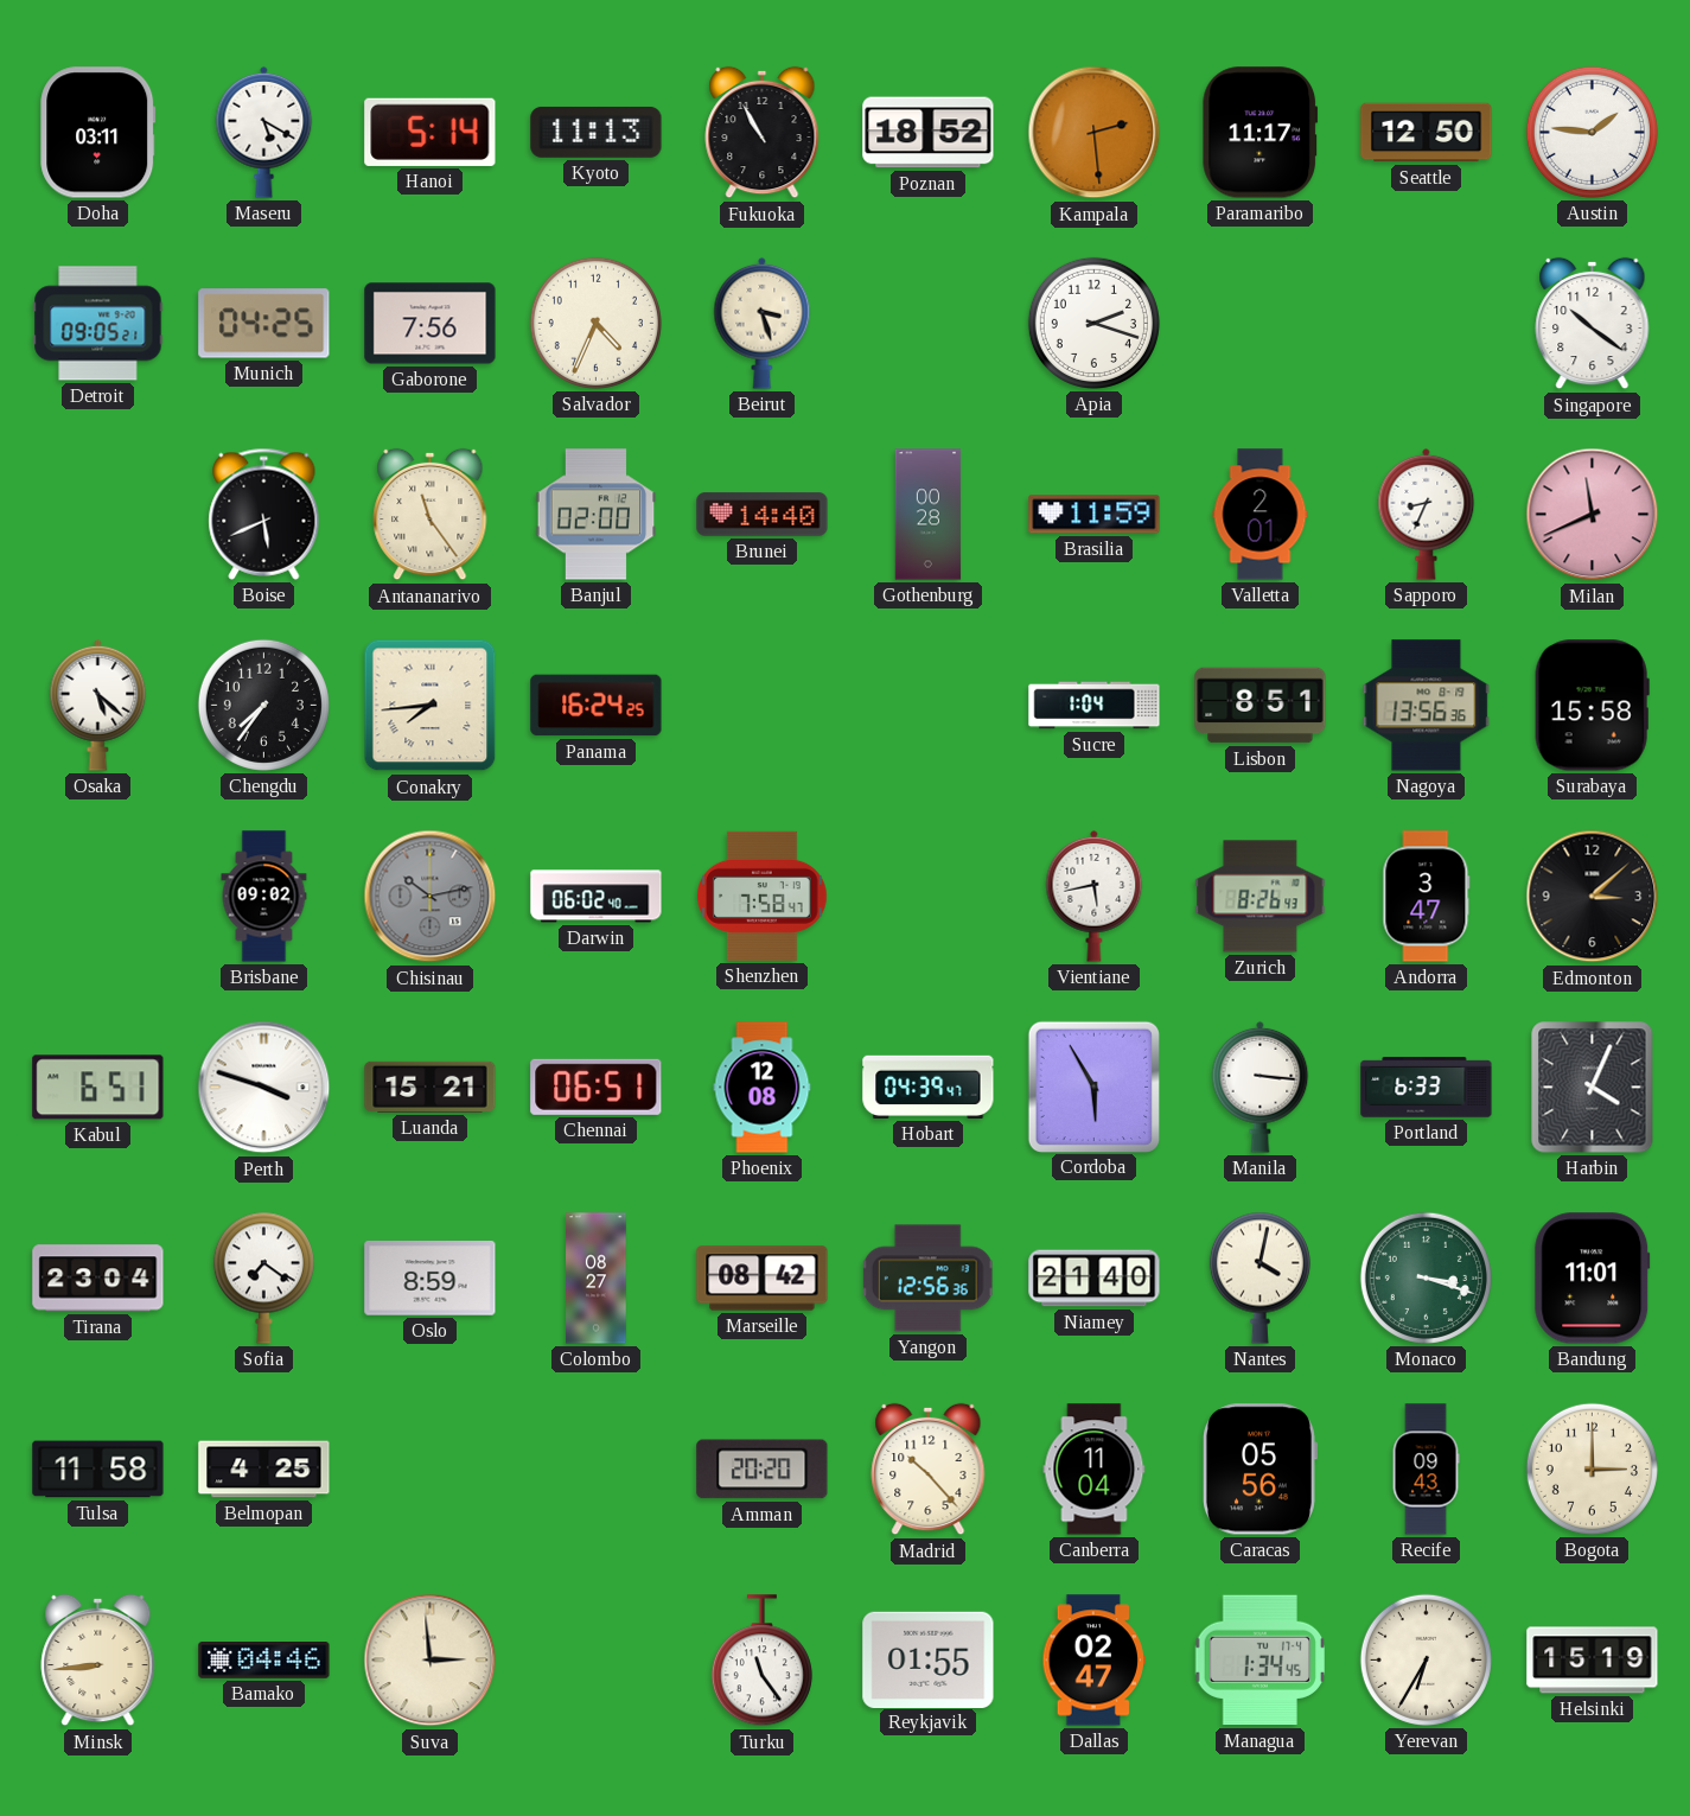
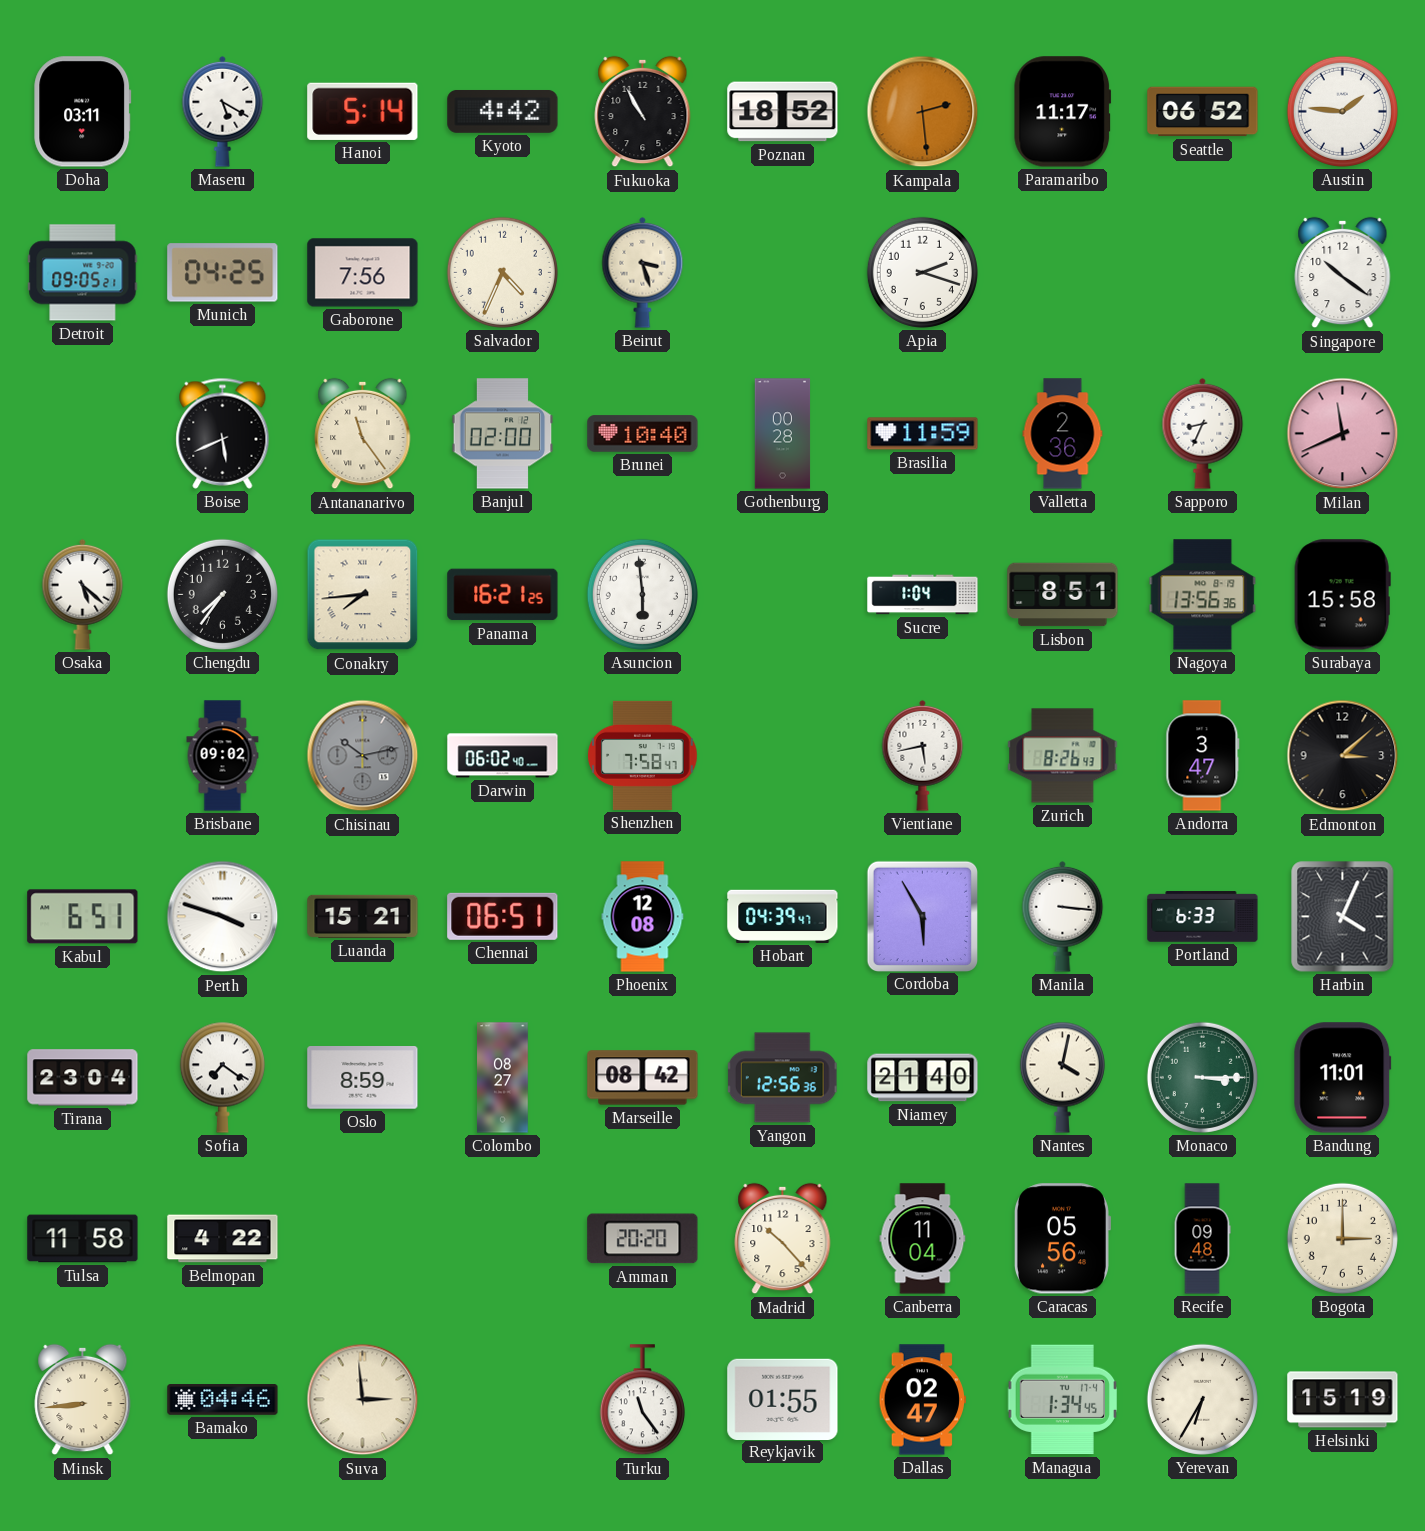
Kyoto: 11:13 -> 4:42
Seattle: 12:50 -> 06:52
Brunei: 14:40 -> 10:40
Valletta: 2:01 -> 2:36
Panama: 16:24 -> 16:21
Asuncion: none -> 5:59
Monaco: 3:18 -> 3:15
Belmopan: 4:25 -> 4:22
Recife: 09:43 -> 09:48
